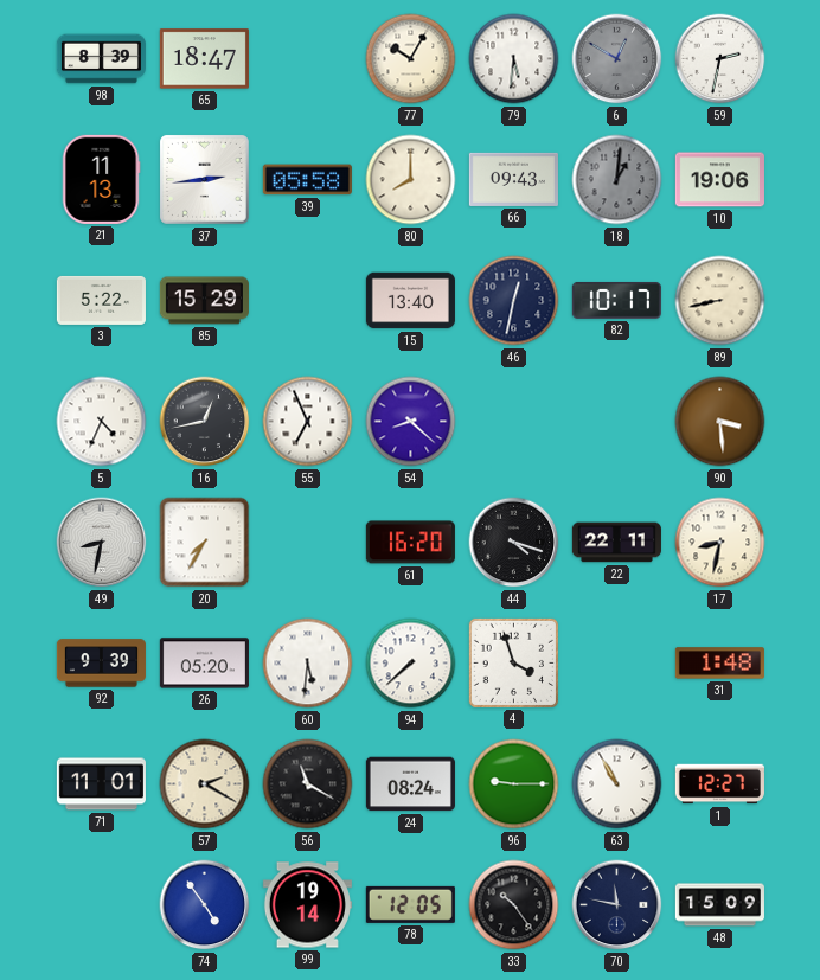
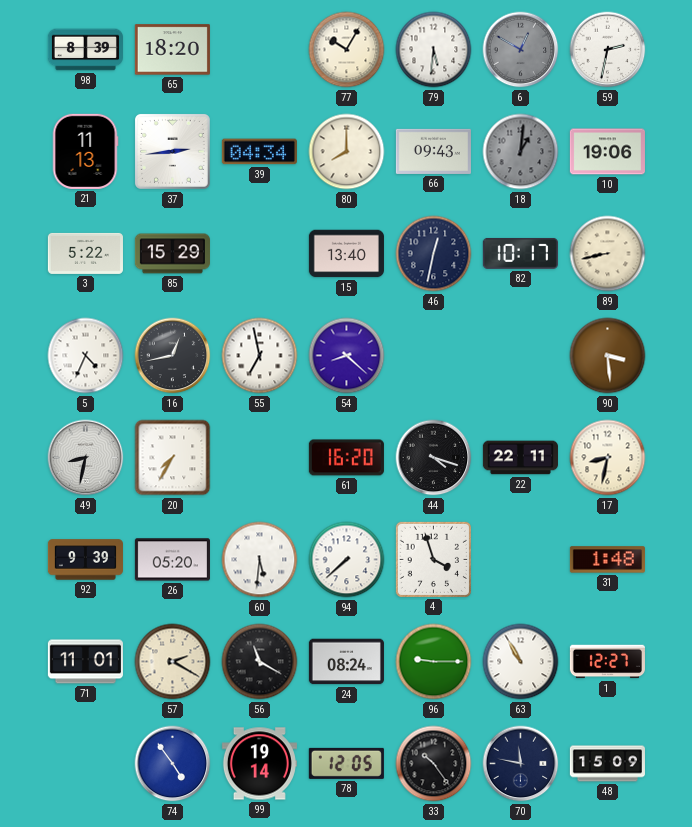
65: 18:47 -> 18:20
39: 05:58 -> 04:34
55: 6:56 -> 6:58
